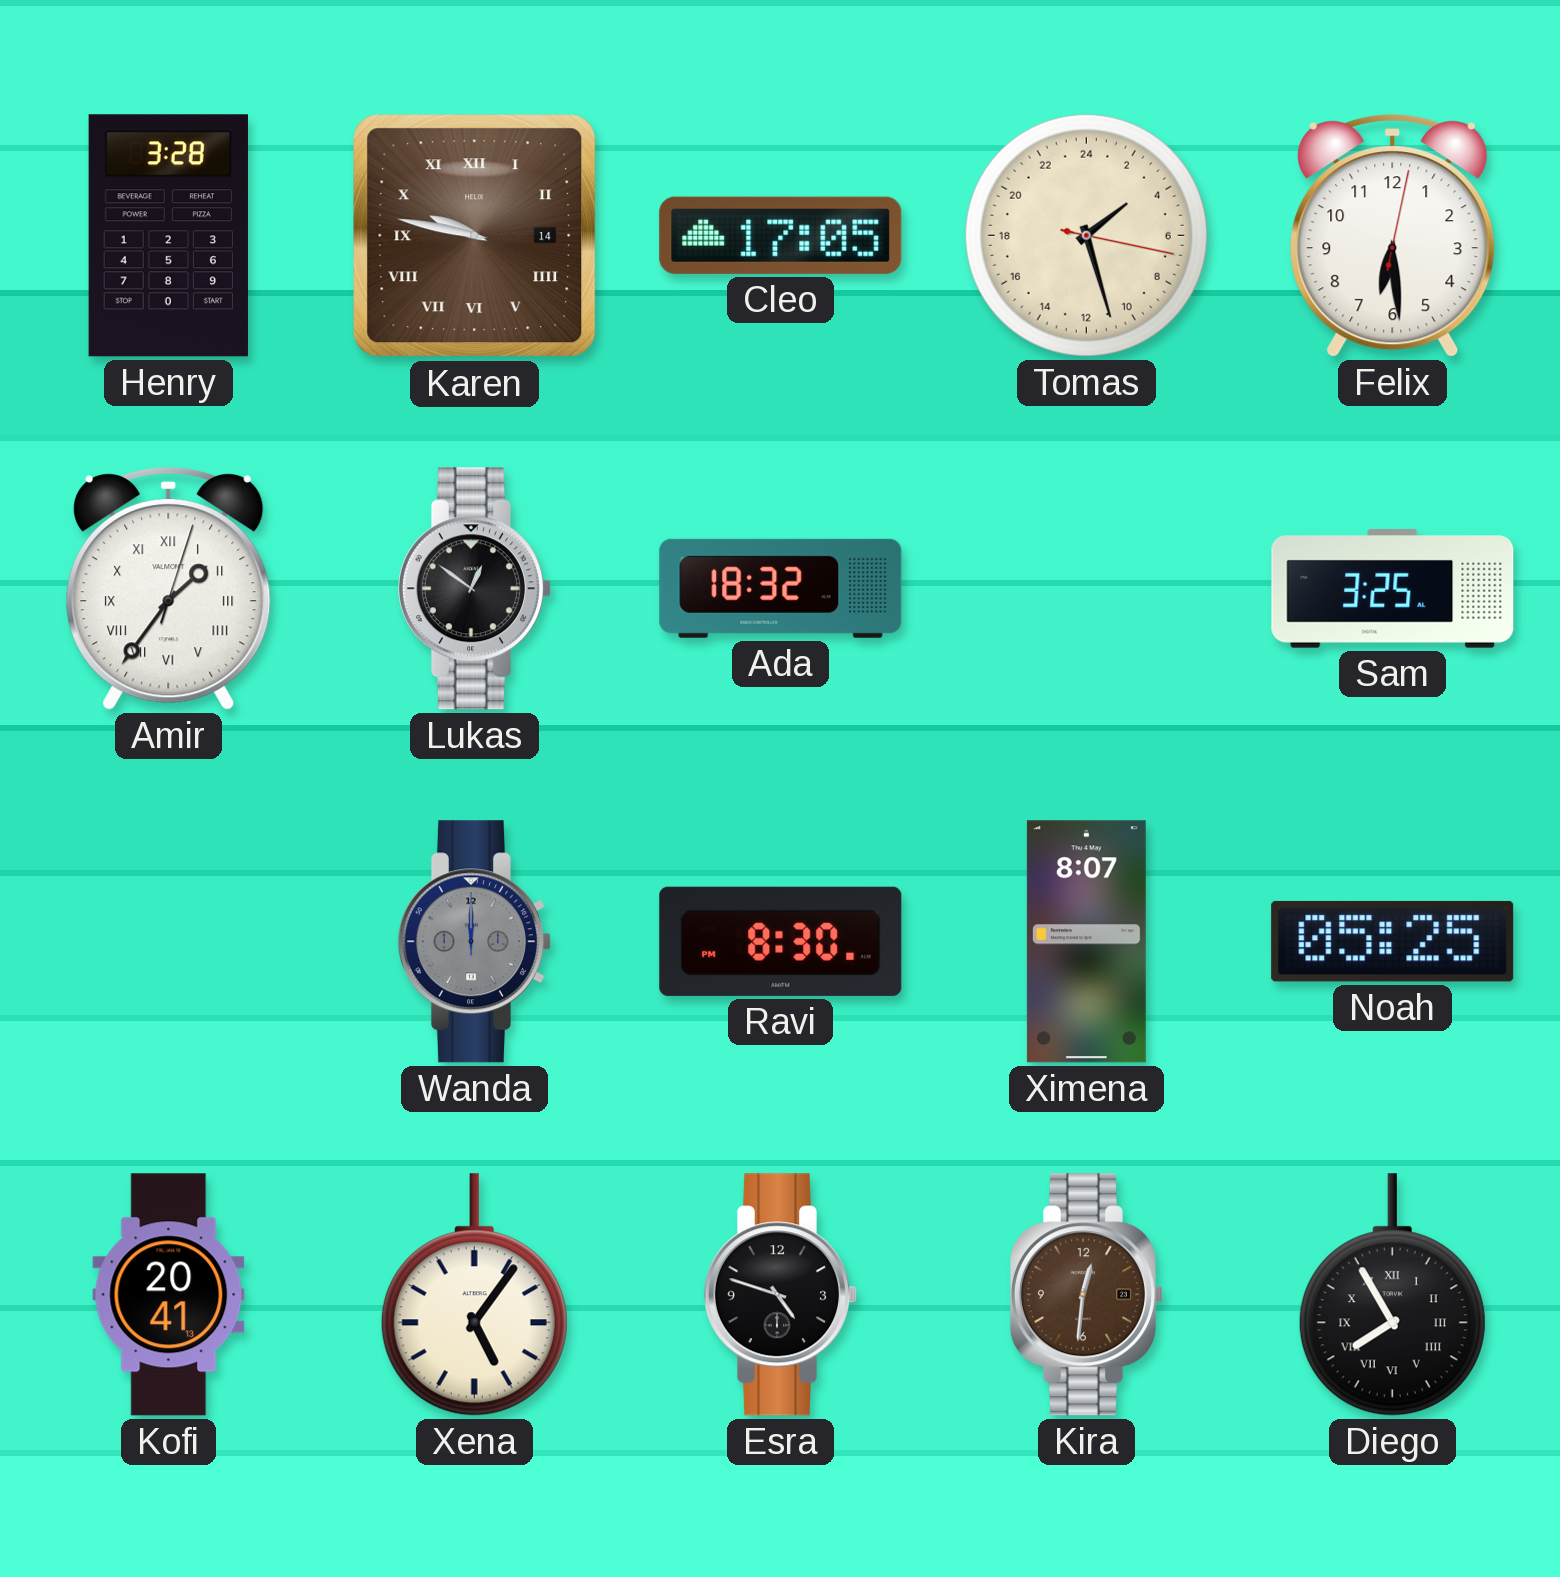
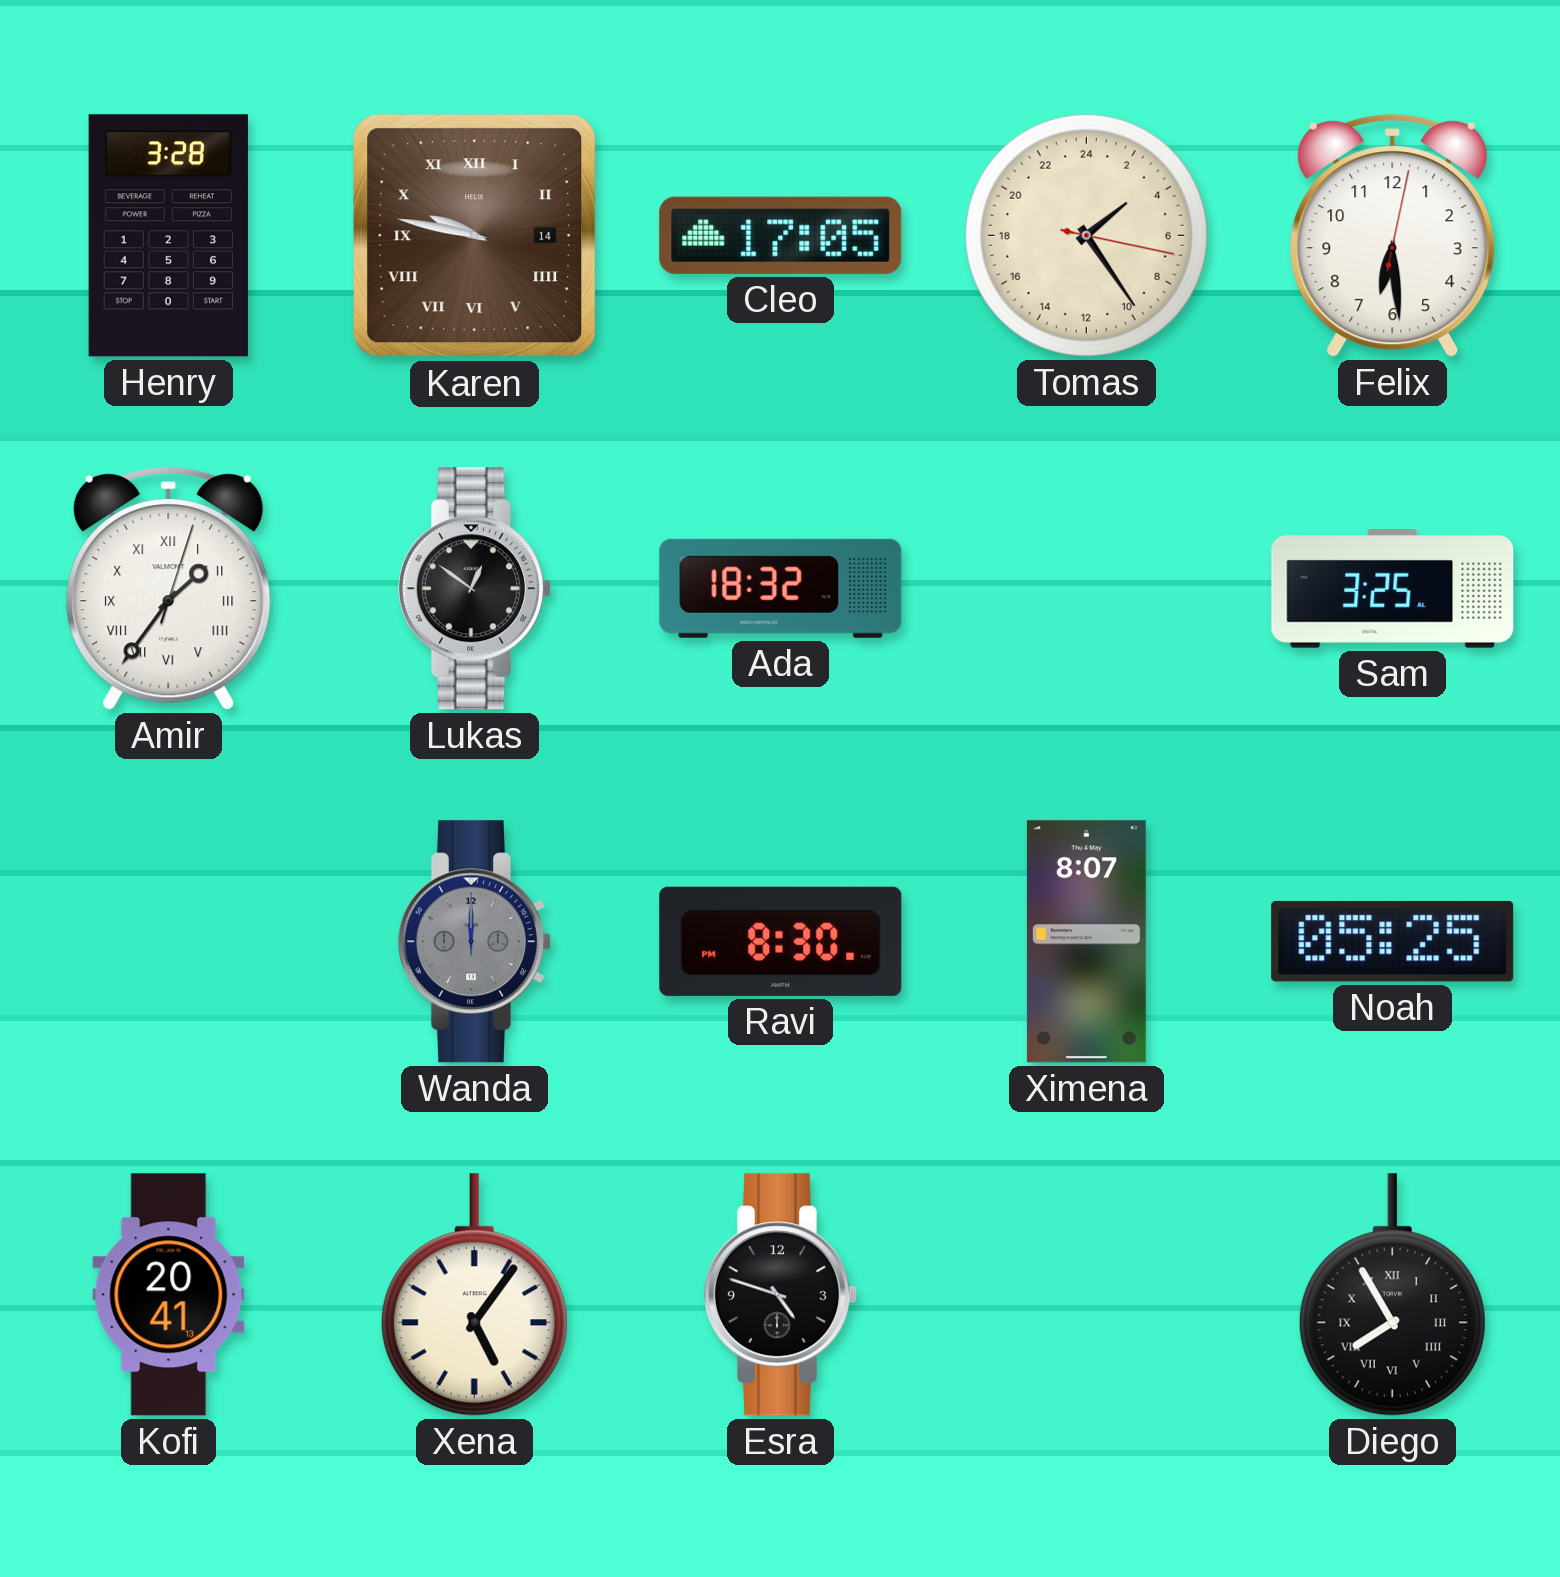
Tomas: 3:27 -> 3:24
Kira: 12:31 -> none
